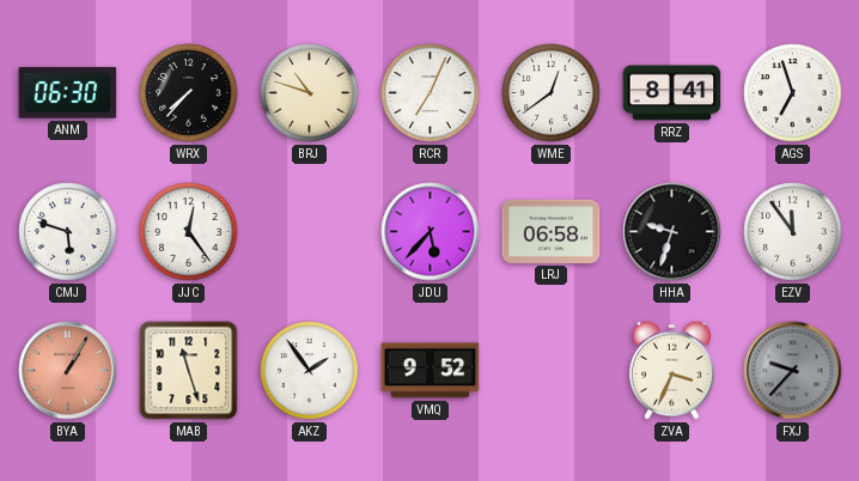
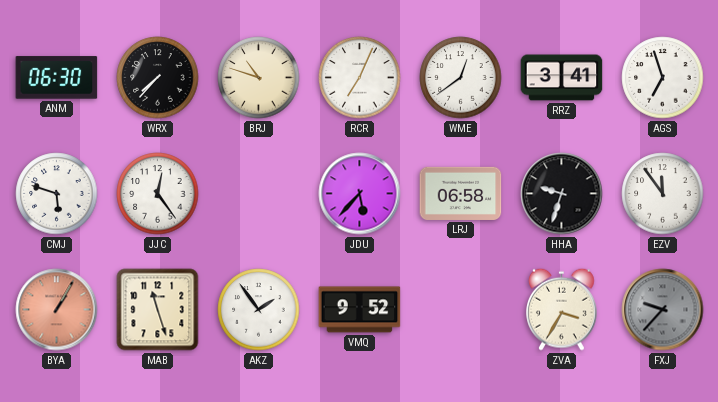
RRZ: 8:41 -> 3:41
ZVA: 3:34 -> 3:35
